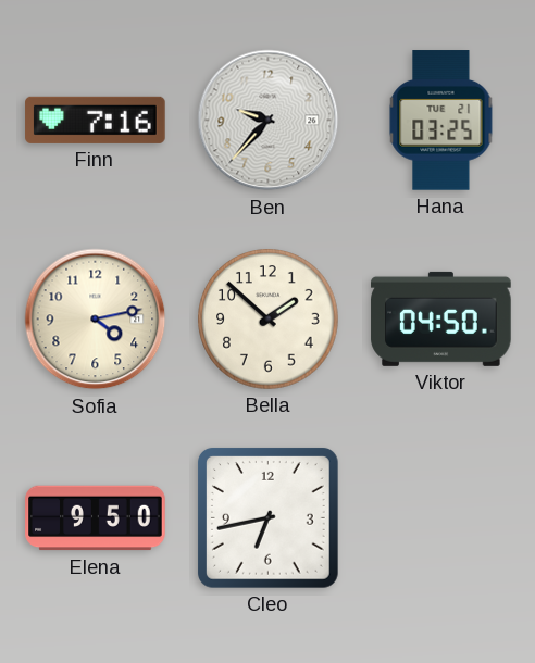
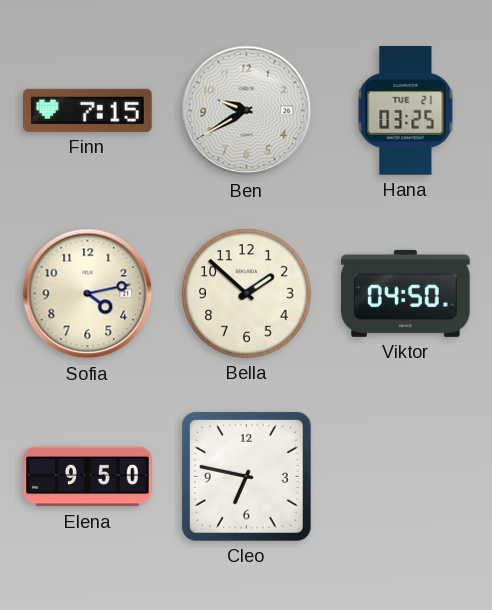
Finn: 7:16 -> 7:15
Ben: 9:37 -> 9:40
Cleo: 6:43 -> 6:47
